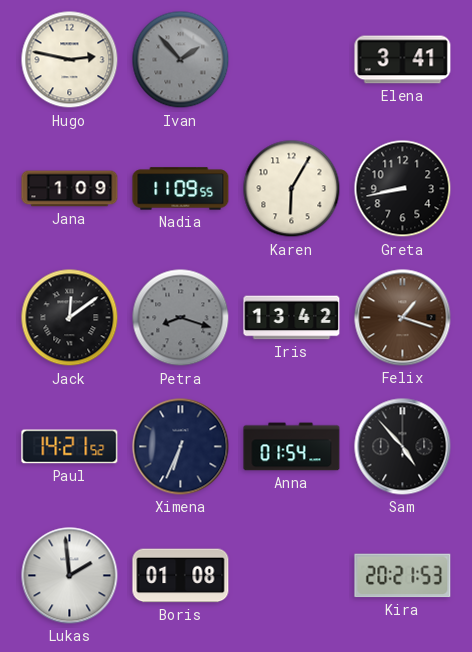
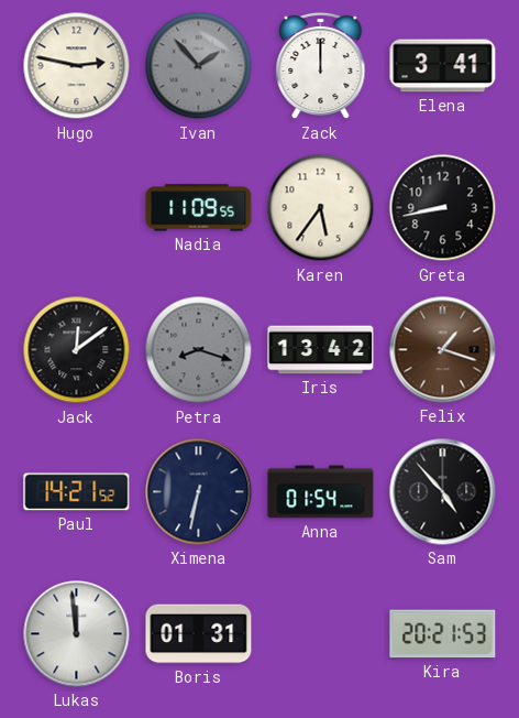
Zack: none -> 12:00
Jana: 1:09 -> none
Karen: 6:05 -> 5:36
Ximena: 6:34 -> 6:32
Lukas: 1:59 -> 11:59
Boris: 01:08 -> 01:31
